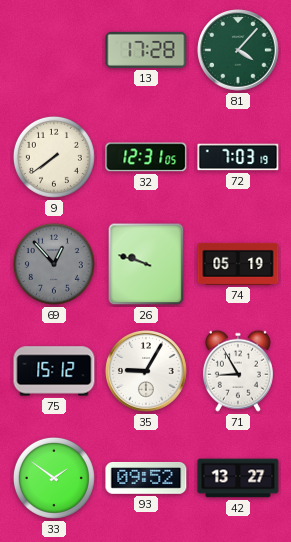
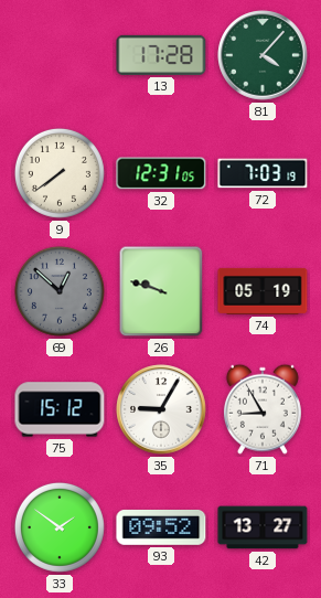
69: 12:53 -> 12:52
